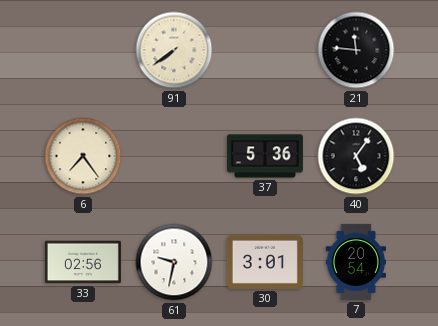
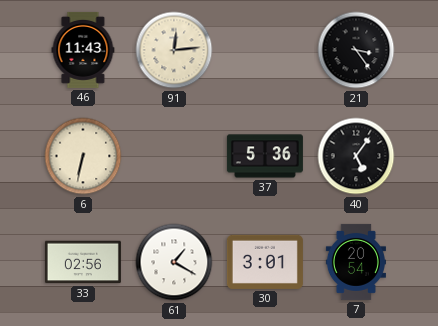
46: none -> 11:43
91: 7:39 -> 12:14
21: 11:46 -> 3:24
6: 7:24 -> 6:32
61: 9:32 -> 1:20
